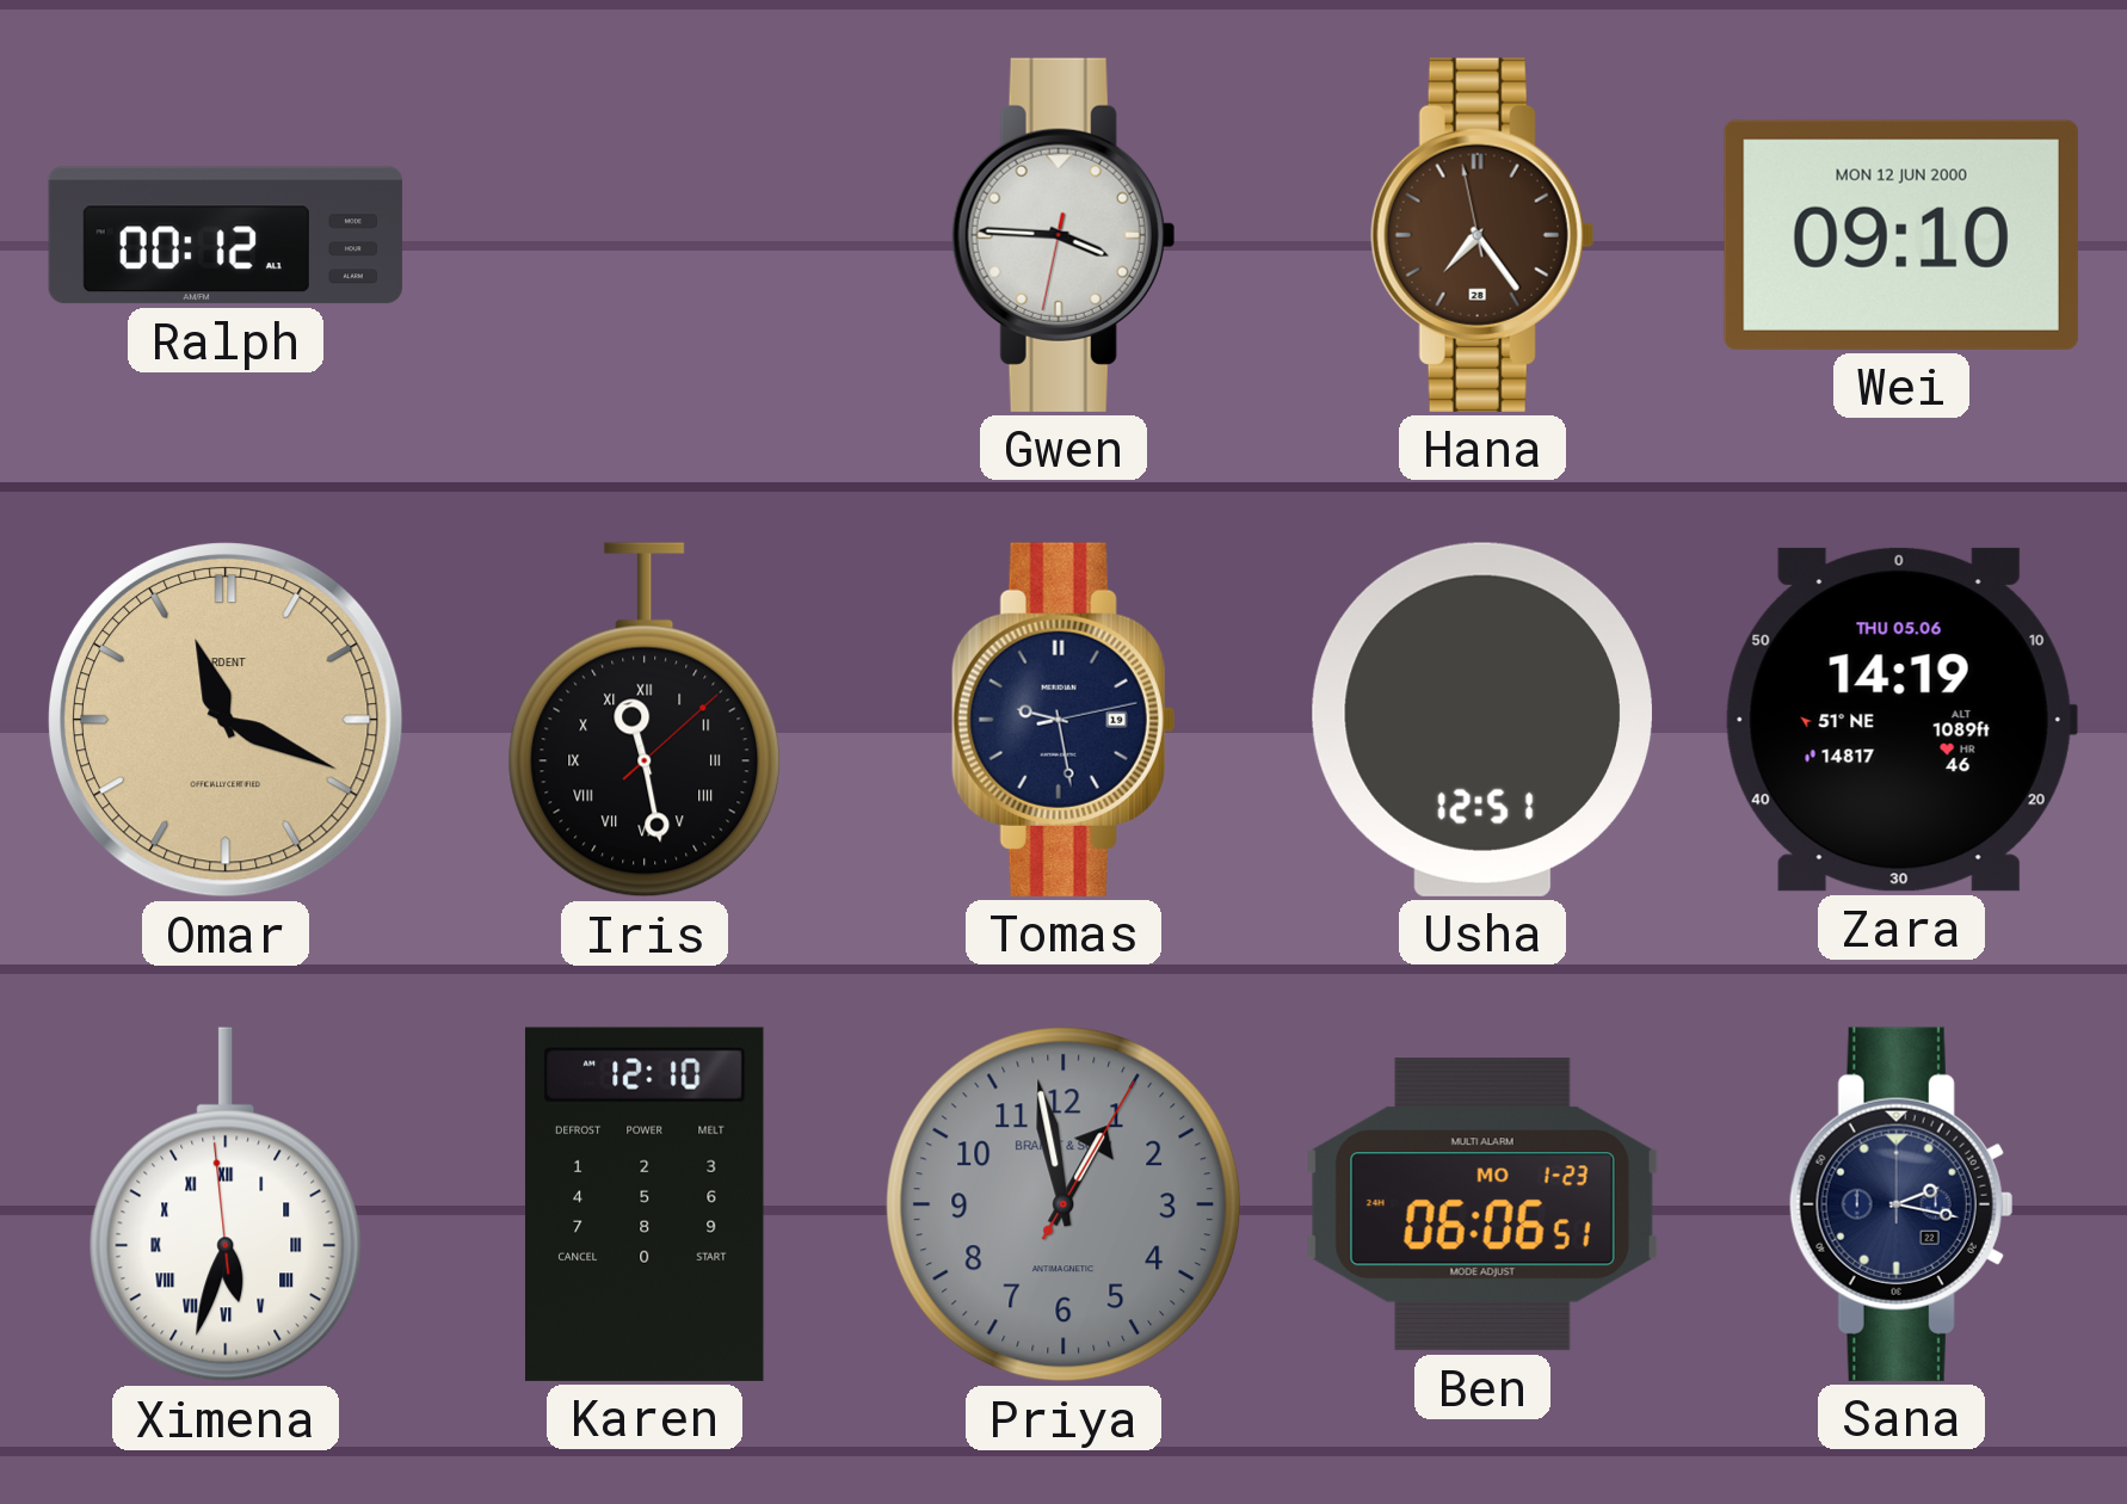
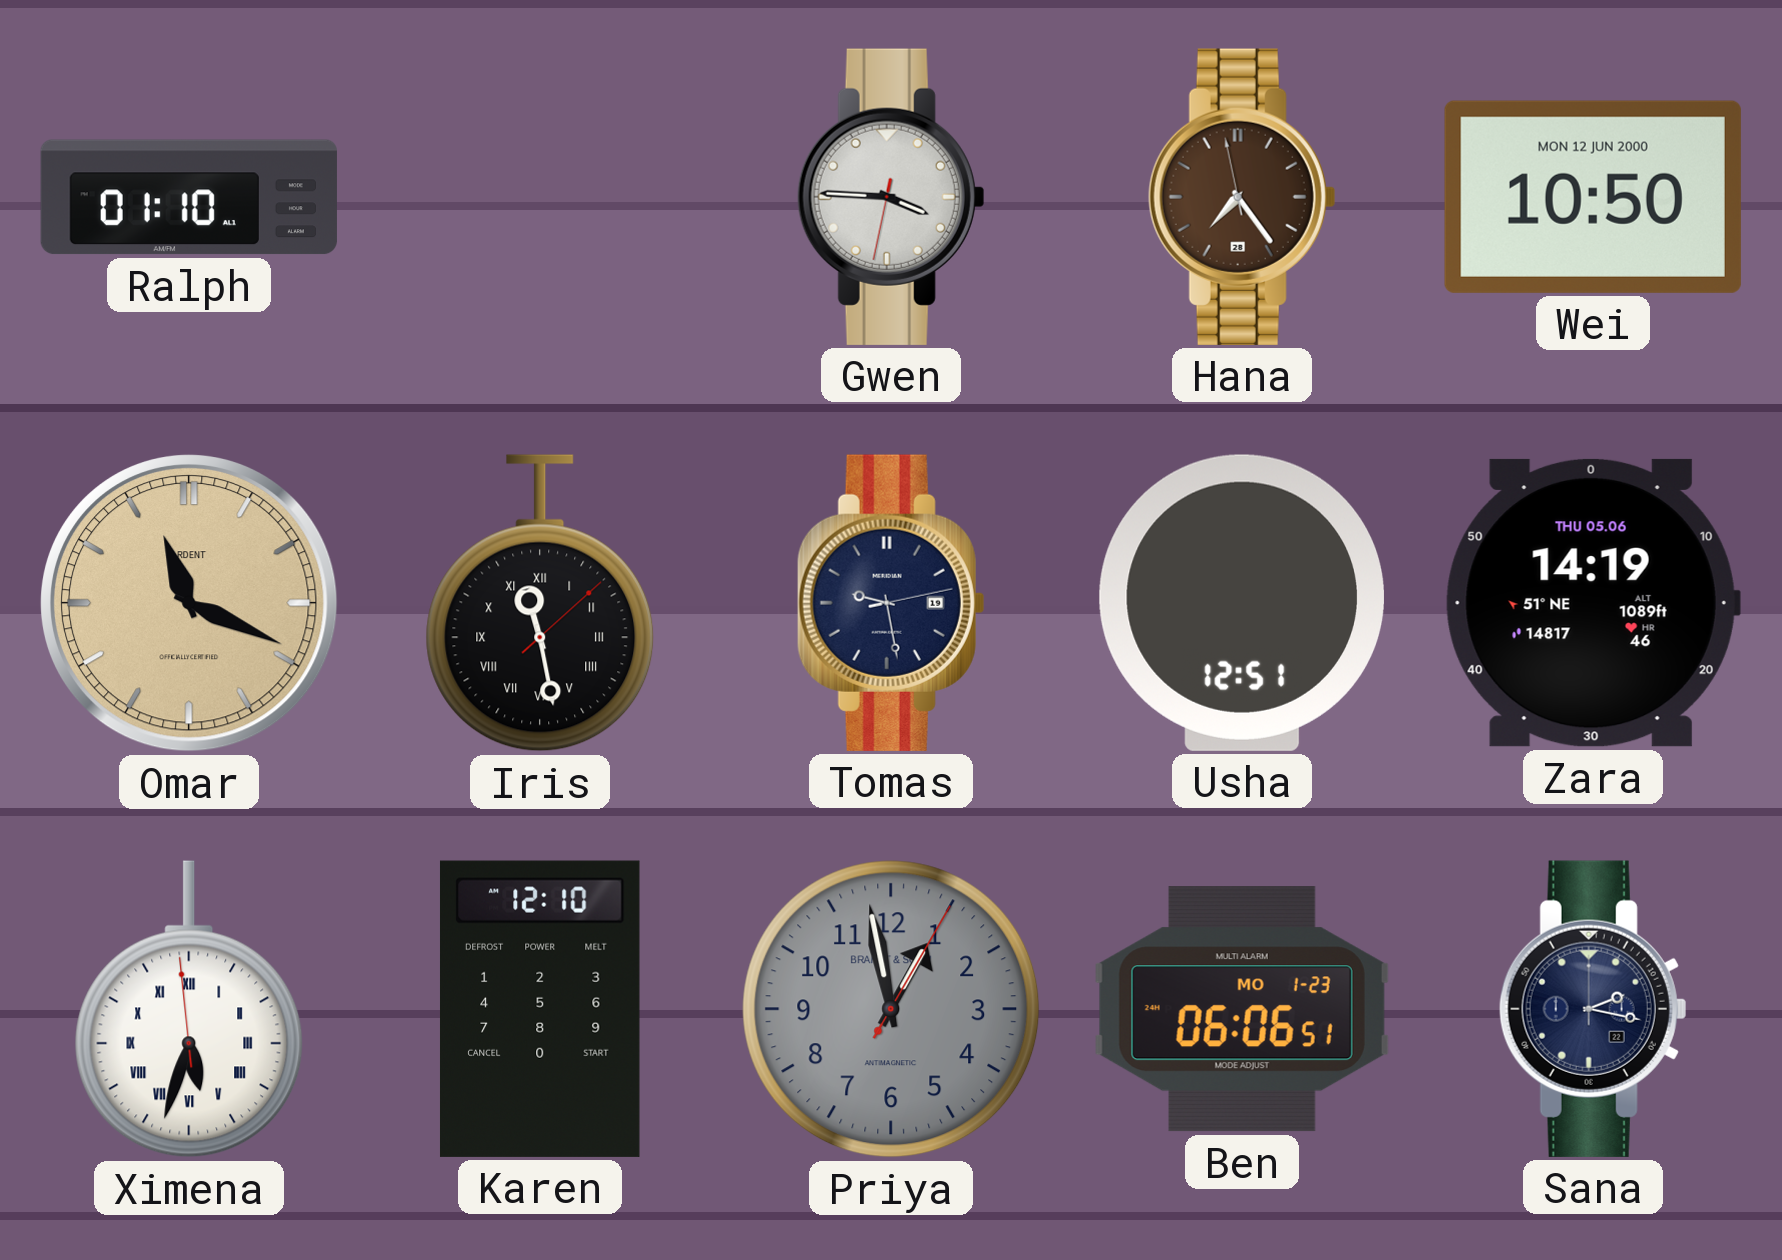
Ralph: 00:12 -> 01:10
Wei: 09:10 -> 10:50
